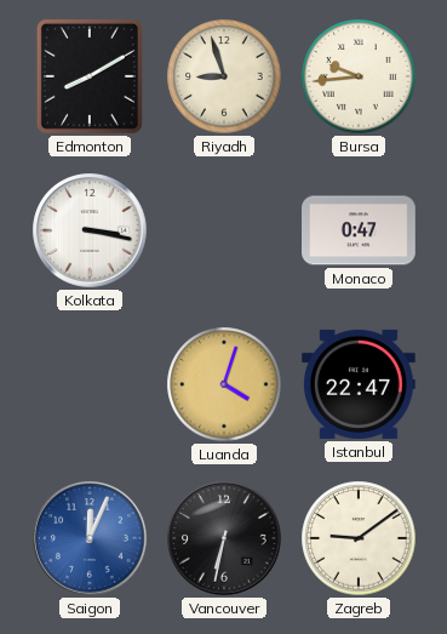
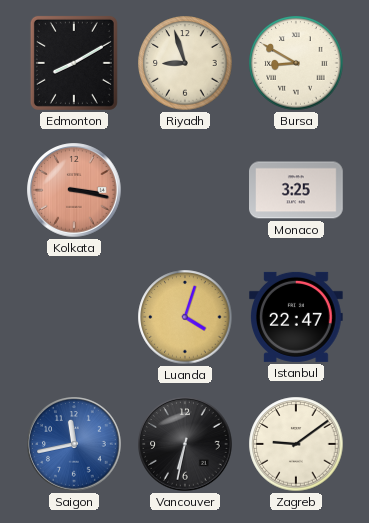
Bursa: 9:44 -> 8:50
Kolkata dial: white -> salmon
Monaco: 0:47 -> 3:25
Saigon: 12:04 -> 11:43
